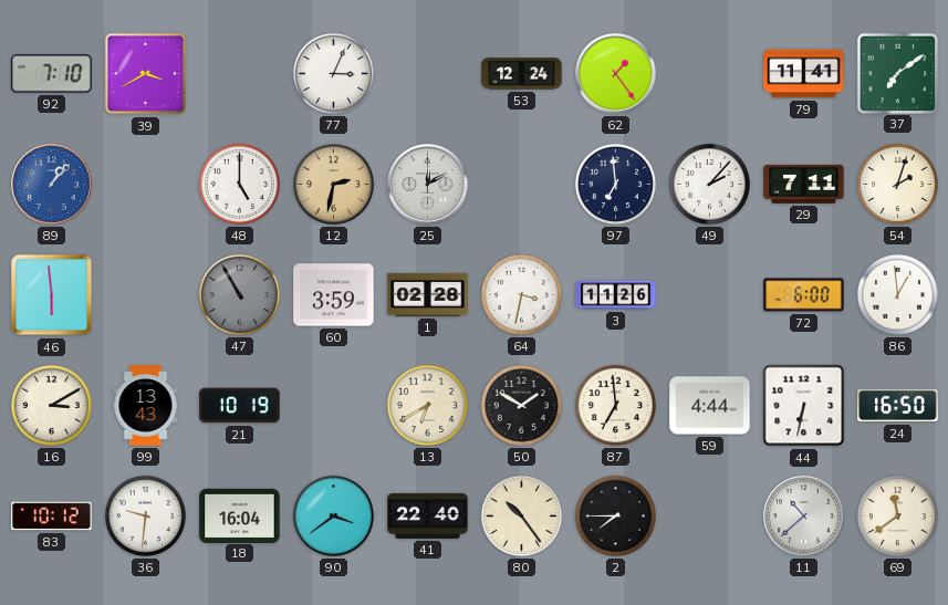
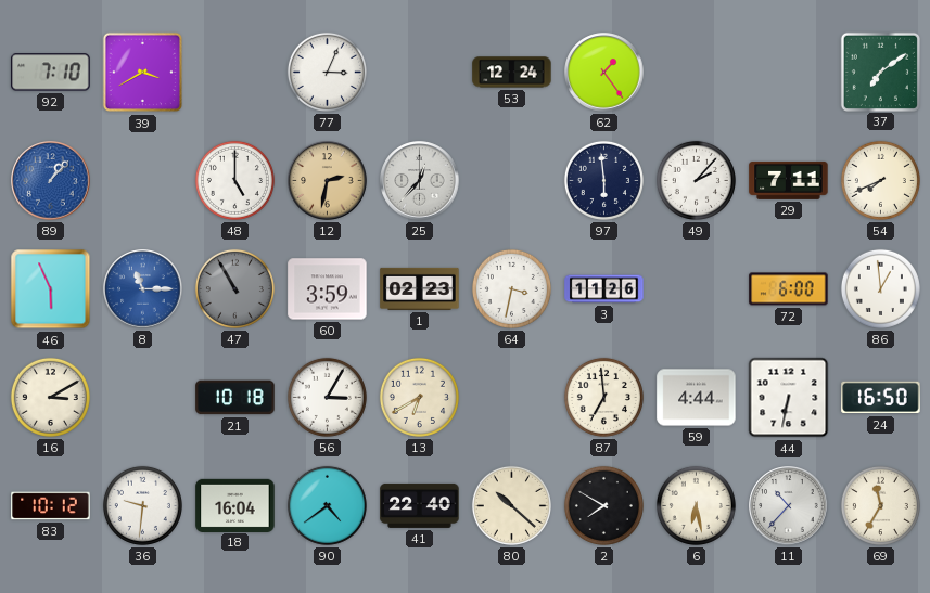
79: 11:41 -> none
25: 12:10 -> 12:37
97: 6:59 -> 5:59
54: 2:03 -> 7:41
46: 5:59 -> 5:56
8: none -> 11:15
1: 02:28 -> 02:23
99: 13:43 -> none
21: 10:19 -> 10:18
56: none -> 3:05
50: 1:50 -> none
90: 3:39 -> 4:39
80: 10:24 -> 10:22
2: 7:45 -> 7:50
6: none -> 6:28
11: 10:38 -> 10:37
69: 11:39 -> 11:35
